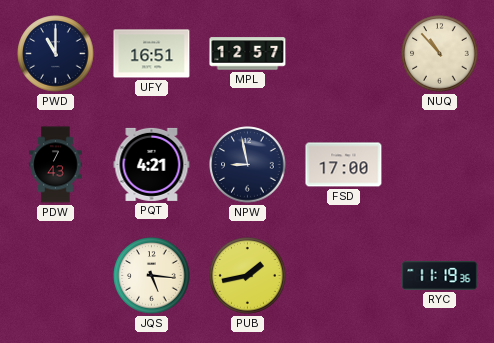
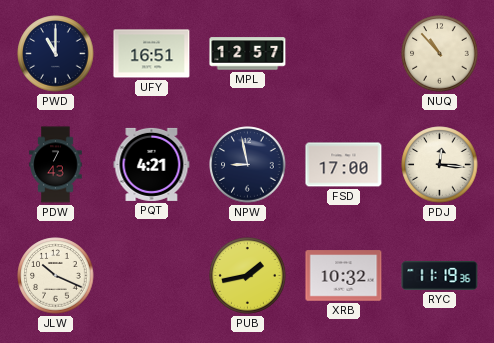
PDJ: none -> 12:16
JLW: none -> 10:19
JQS: 5:16 -> none
XRB: none -> 10:32
